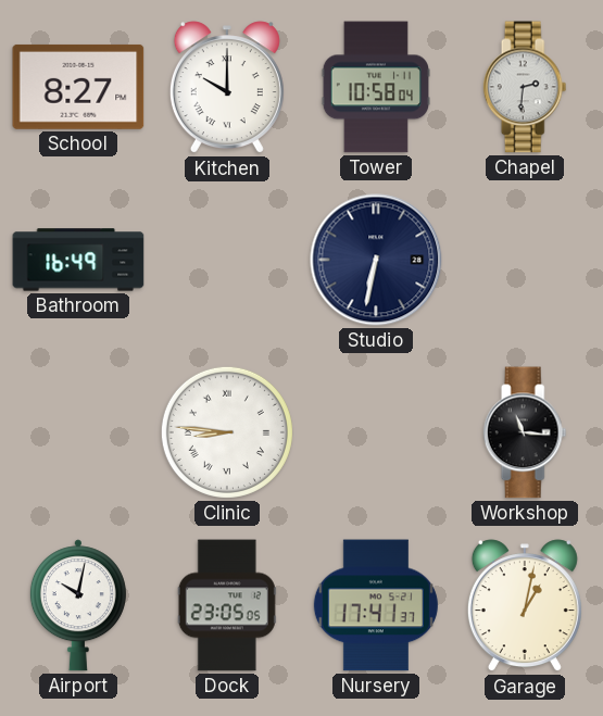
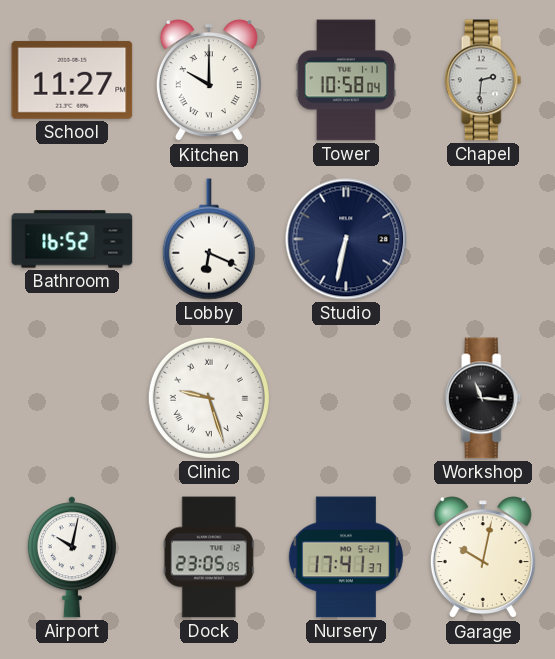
School: 8:27 -> 11:27
Bathroom: 16:49 -> 16:52
Lobby: none -> 6:19
Clinic: 8:46 -> 9:27
Garage: 1:02 -> 10:02
